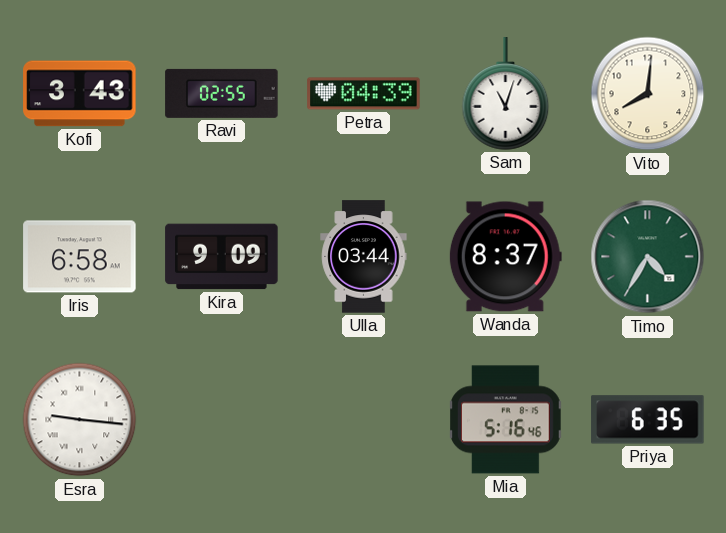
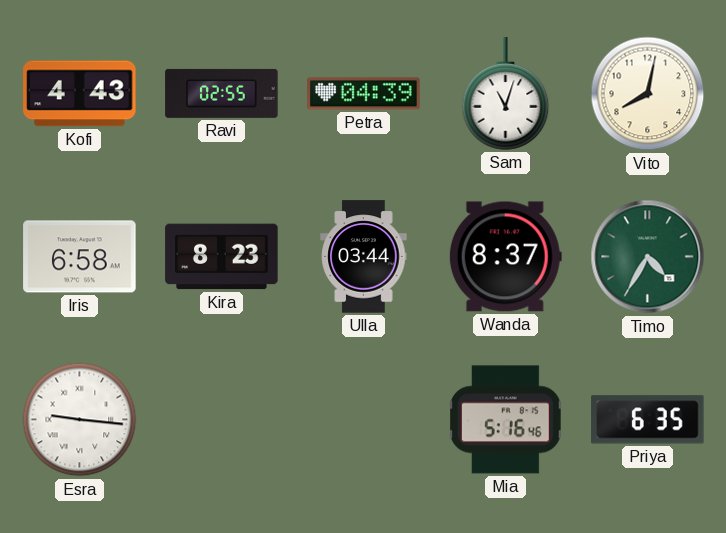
Kofi: 3:43 -> 4:43
Vito: 8:01 -> 8:02
Kira: 9:09 -> 8:23
